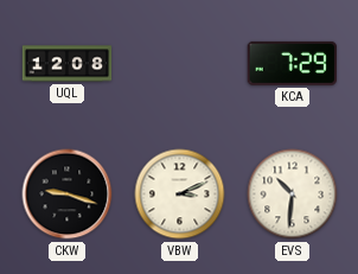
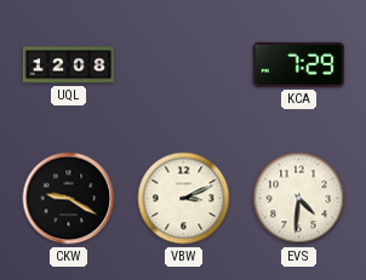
CKW: 9:18 -> 9:20
EVS: 10:31 -> 4:31
